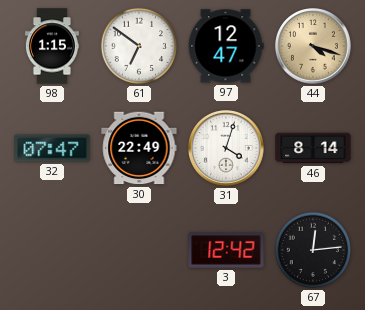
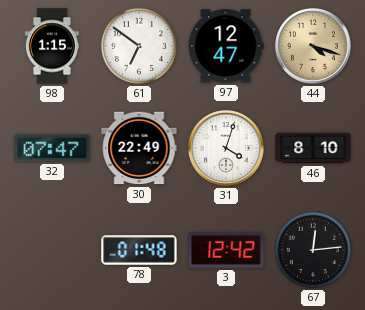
46: 8:14 -> 8:10
78: none -> 01:48
